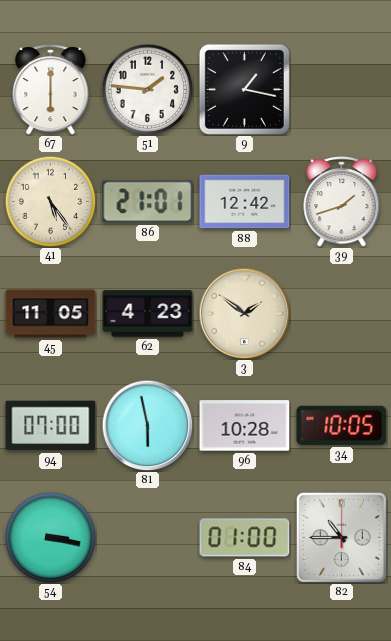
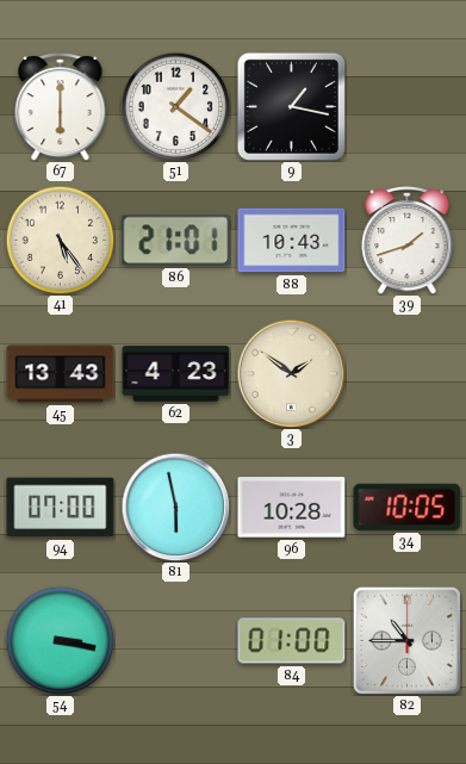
51: 1:46 -> 1:21
88: 12:42 -> 10:43
45: 11:05 -> 13:43
